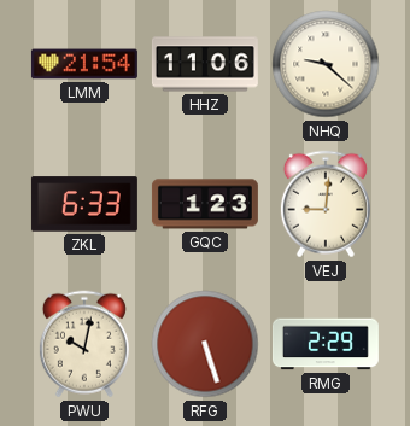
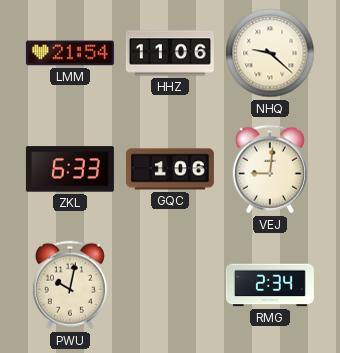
GQC: 1:23 -> 1:06
RFG: 5:27 -> none
RMG: 2:29 -> 2:34
